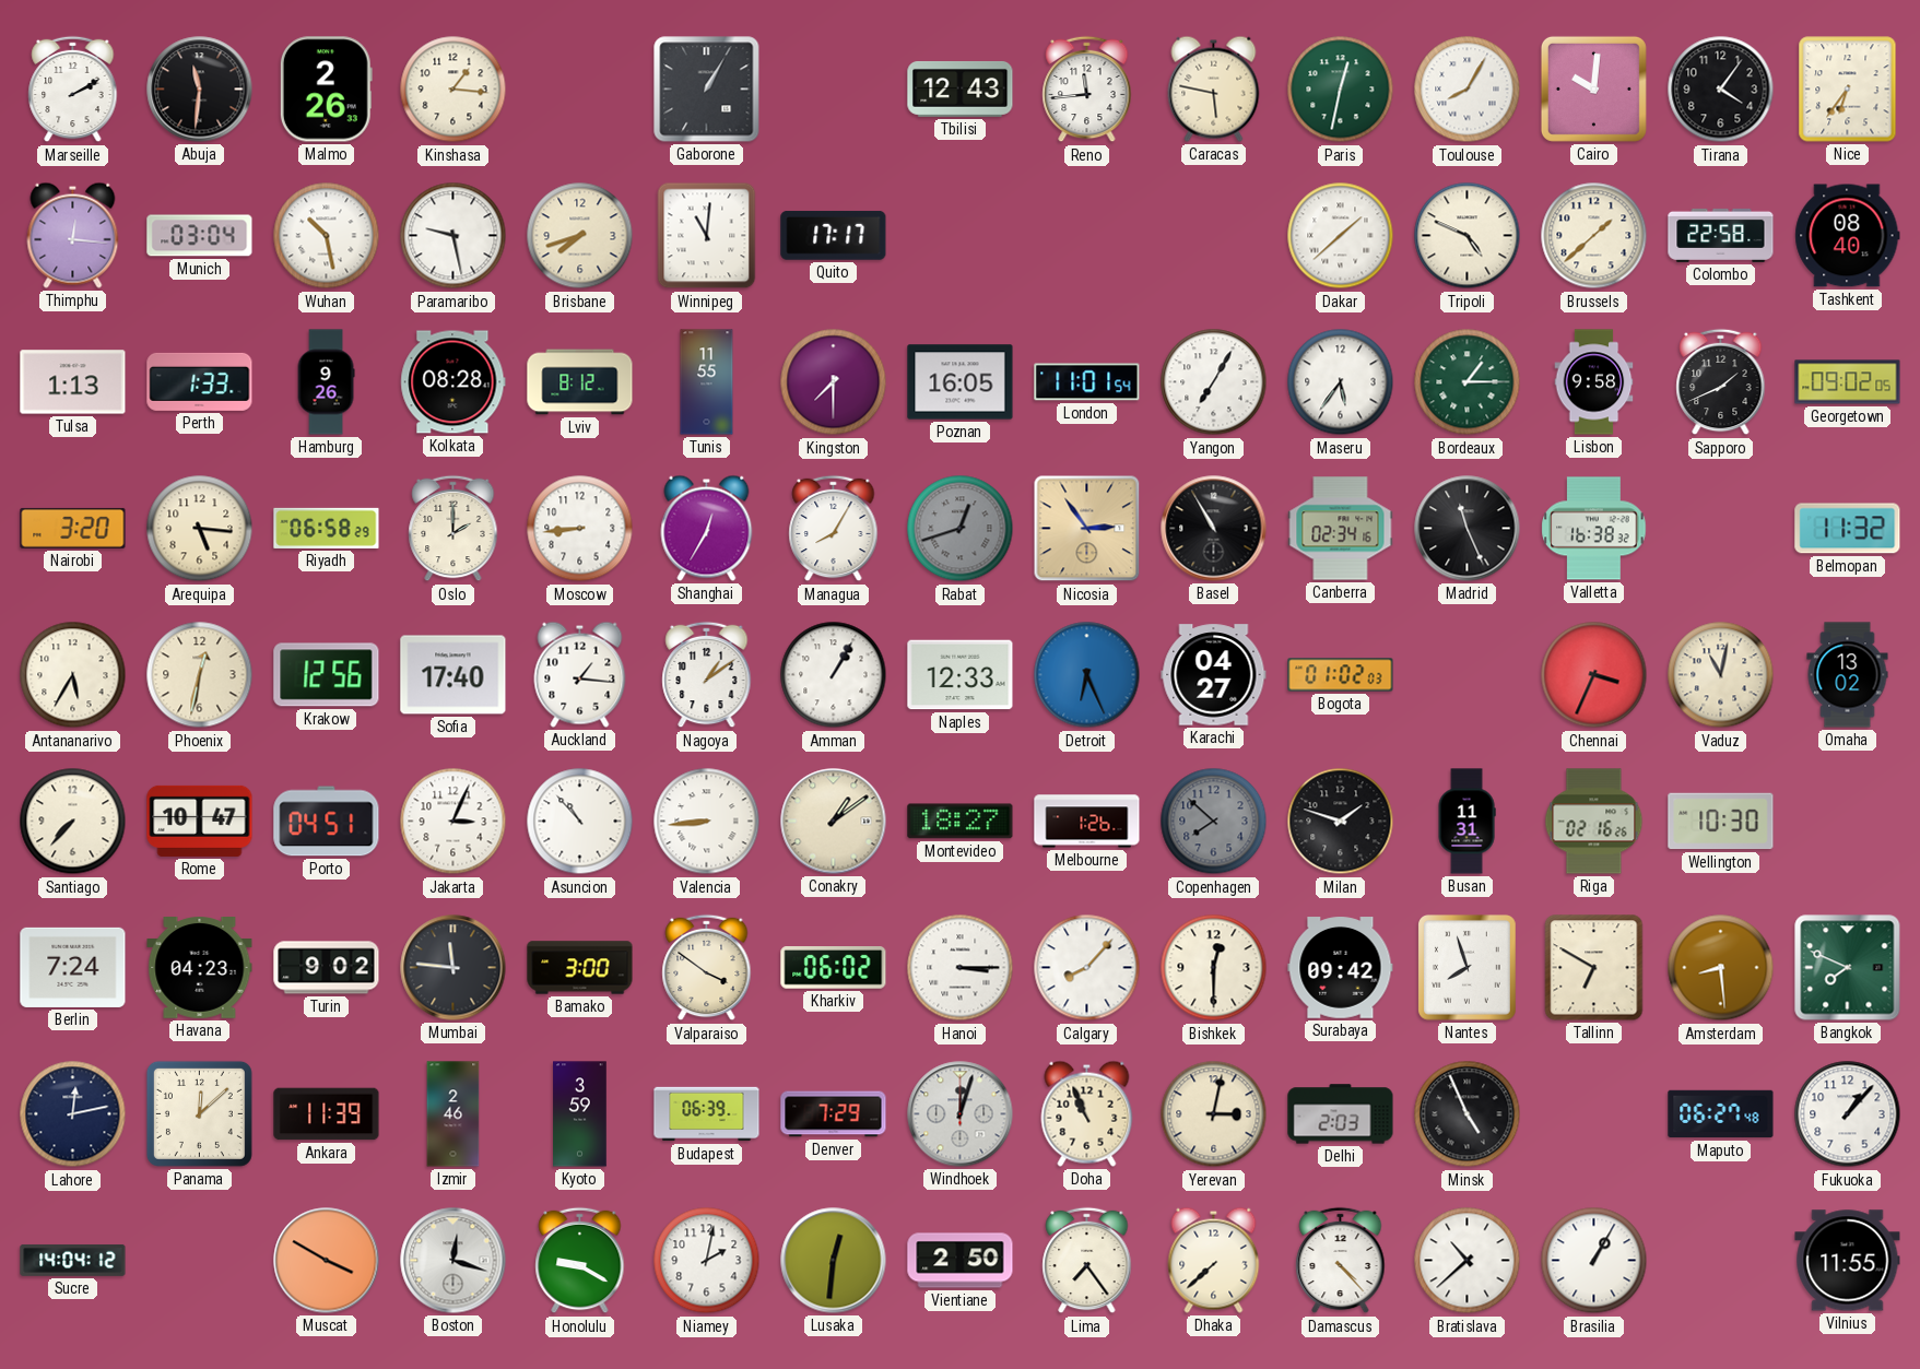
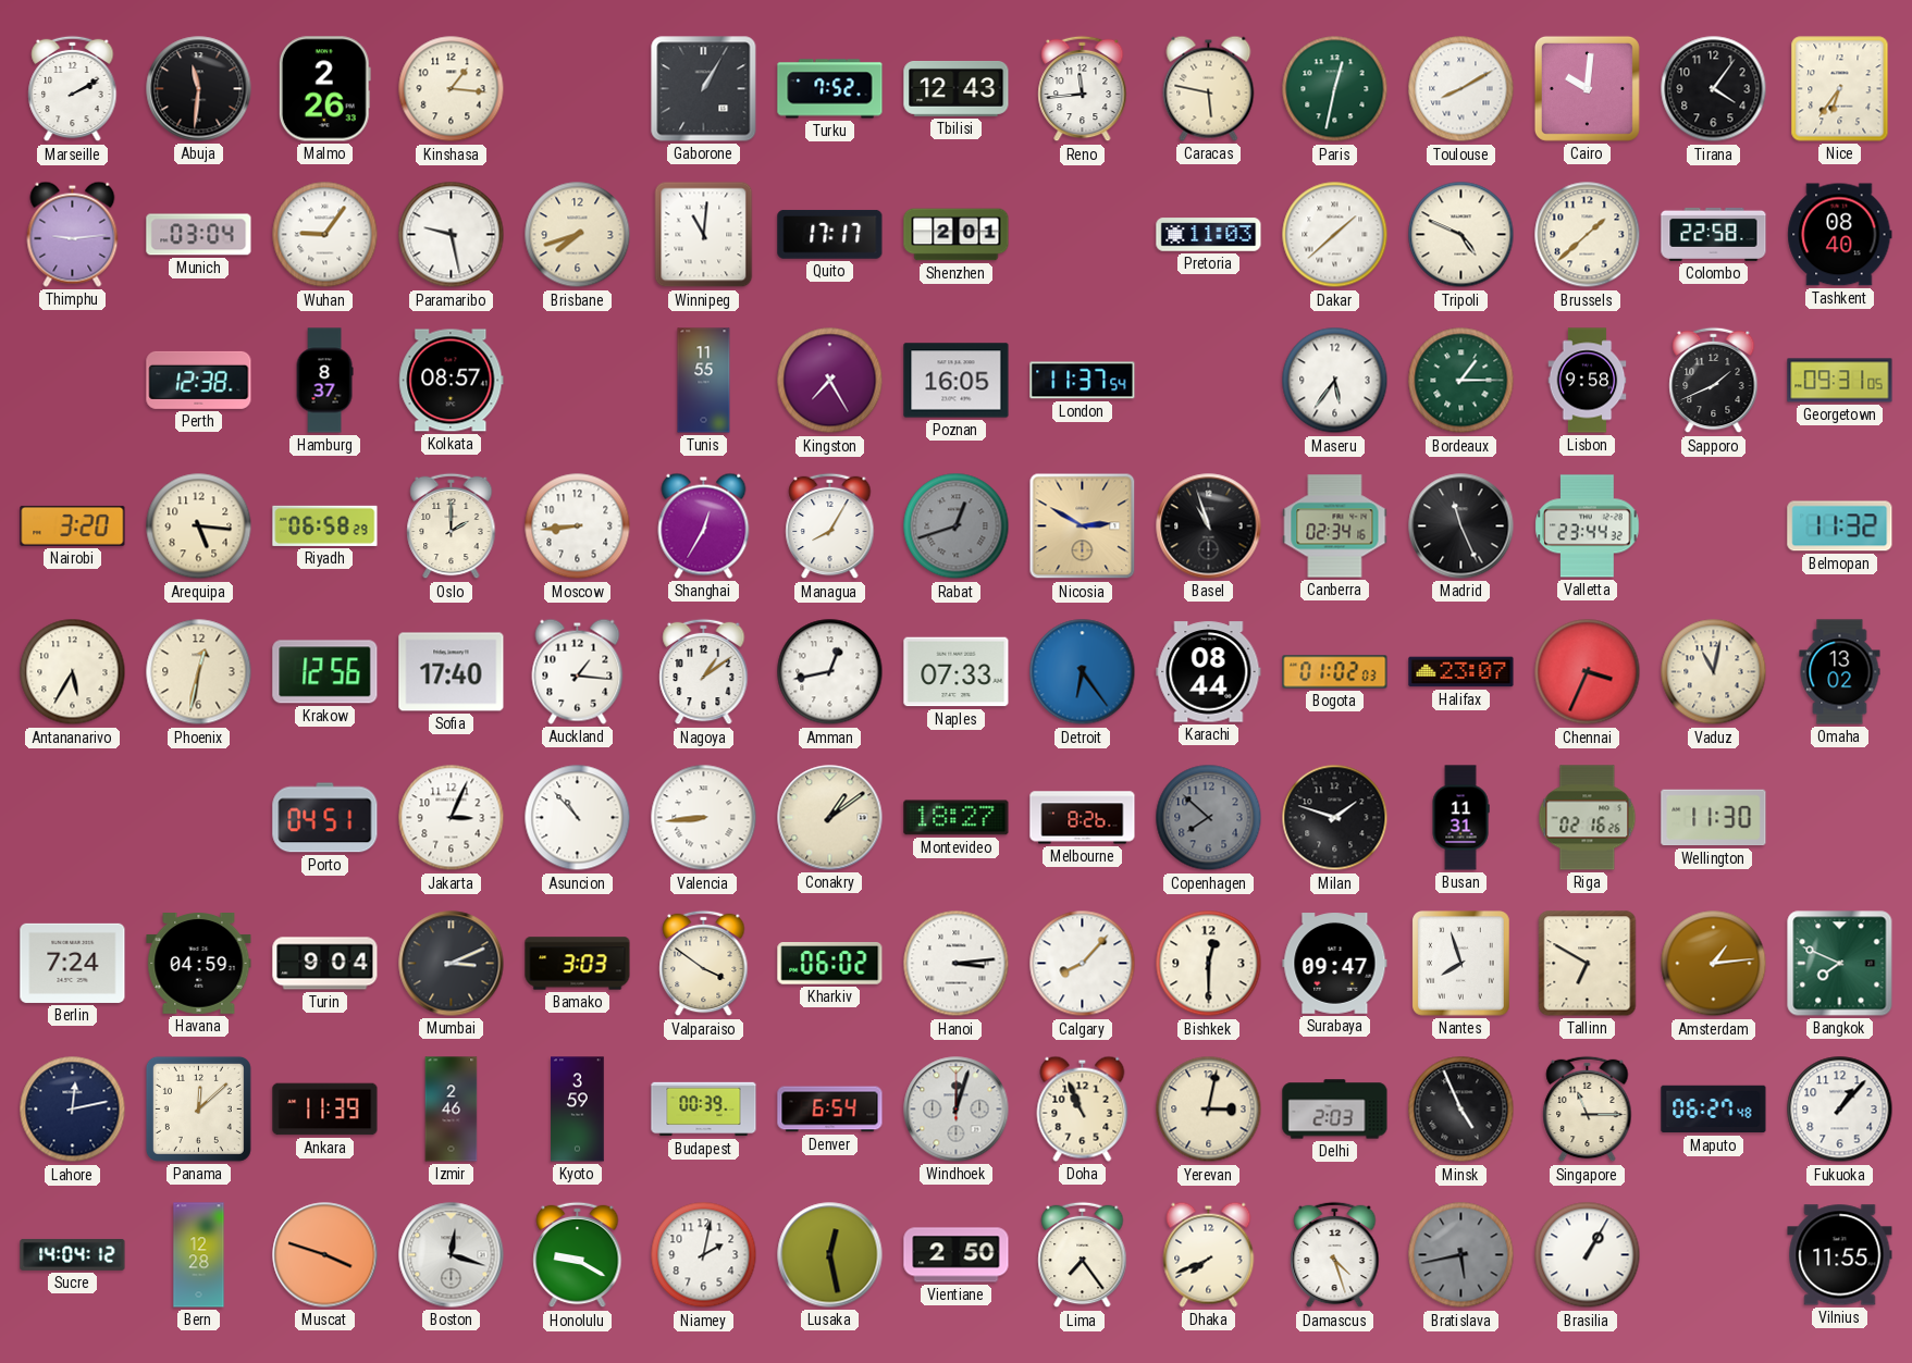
Turku: none -> 7:52
Toulouse: 8:05 -> 8:10
Thimphu: 12:16 -> 9:14
Wuhan: 10:28 -> 9:06
Shenzhen: none -> 2:01
Pretoria: none -> 11:03
Tulsa: 1:13 -> none
Perth: 1:33 -> 12:38
Hamburg: 9:26 -> 8:37
Kolkata: 08:28 -> 08:57
Lviv: 8:12 -> none
Kingston: 7:30 -> 7:25
London: 11:01 -> 11:37
Yangon: 7:05 -> none
Georgetown: 09:02 -> 09:31
Nicosia: 2:54 -> 2:50
Basel: 10:55 -> 10:57
Valletta: 16:38 -> 23:44
Amman: 1:05 -> 12:43
Naples: 12:33 -> 07:33
Detroit: 6:26 -> 6:24
Karachi: 04:27 -> 08:44
Halifax: none -> 23:07
Santiago: 7:37 -> none
Rome: 10:47 -> none
Melbourne: 1:26 -> 8:26
Wellington: 10:30 -> 11:30
Havana: 04:23 -> 04:59
Turin: 9:02 -> 9:04
Mumbai: 11:46 -> 3:11
Bamako: 3:00 -> 3:03
Hanoi: 3:15 -> 3:14
Surabaya: 09:42 -> 09:47
Amsterdam: 8:29 -> 1:14
Budapest: 06:39 -> 00:39
Denver: 7:29 -> 6:54
Singapore: none -> 11:15
Bern: none -> 12:28
Muscat: 3:50 -> 3:48
Lusaka: 12:31 -> 12:28
Dhaka: 7:38 -> 7:41
Damascus: 4:23 -> 4:27
Bratislava: 10:38 -> 5:43
Bratislava dial: white -> grey
